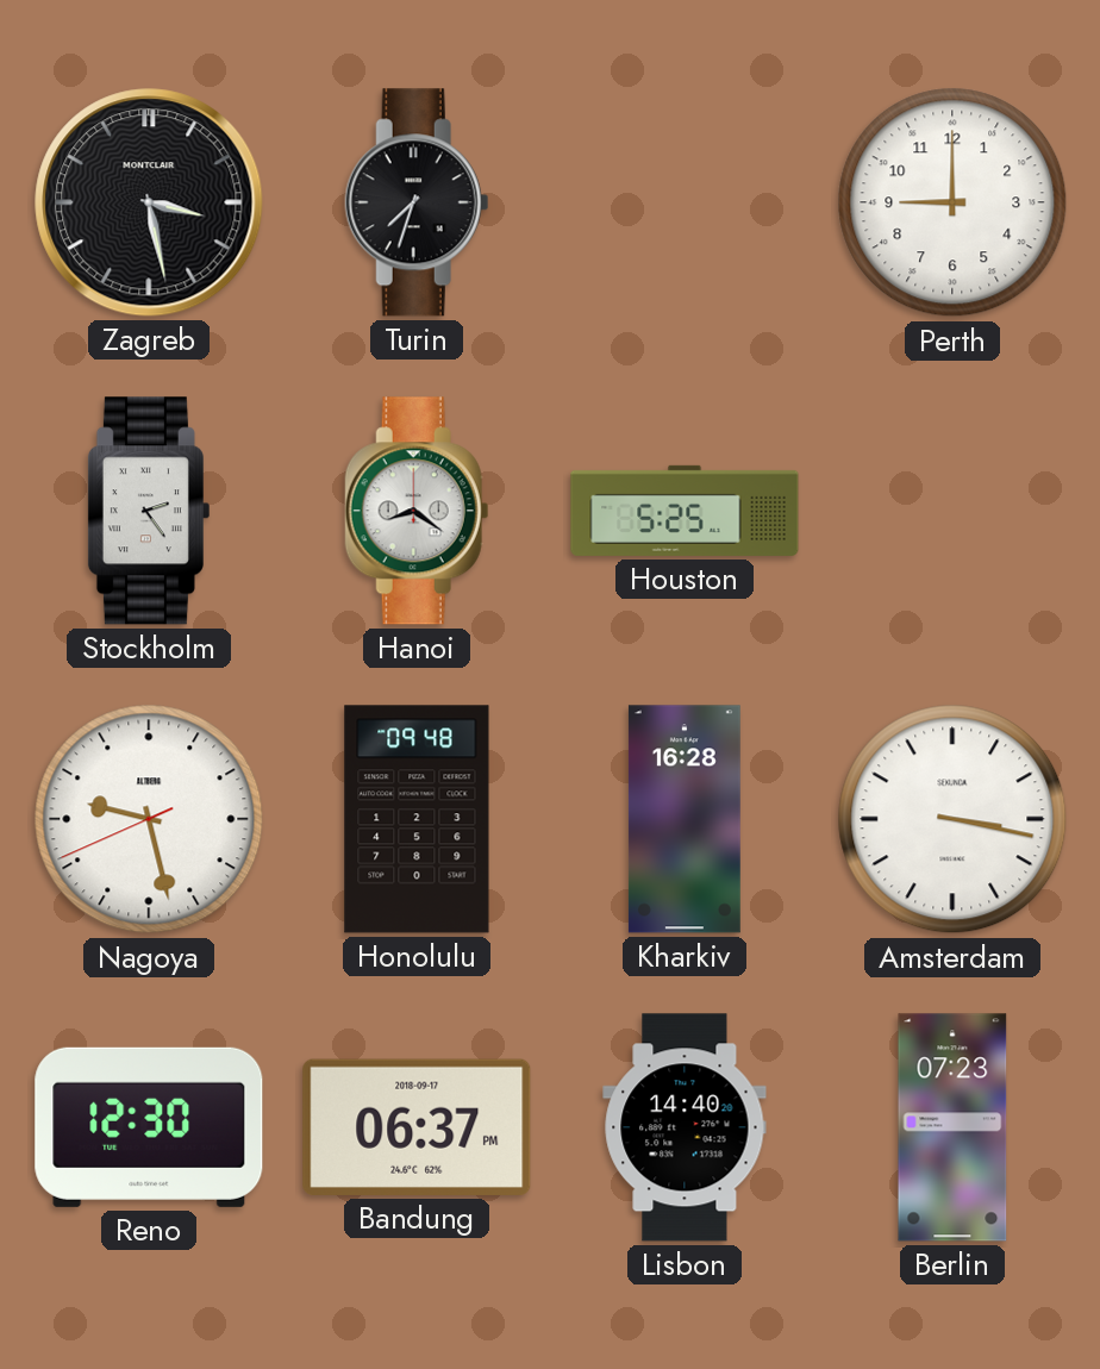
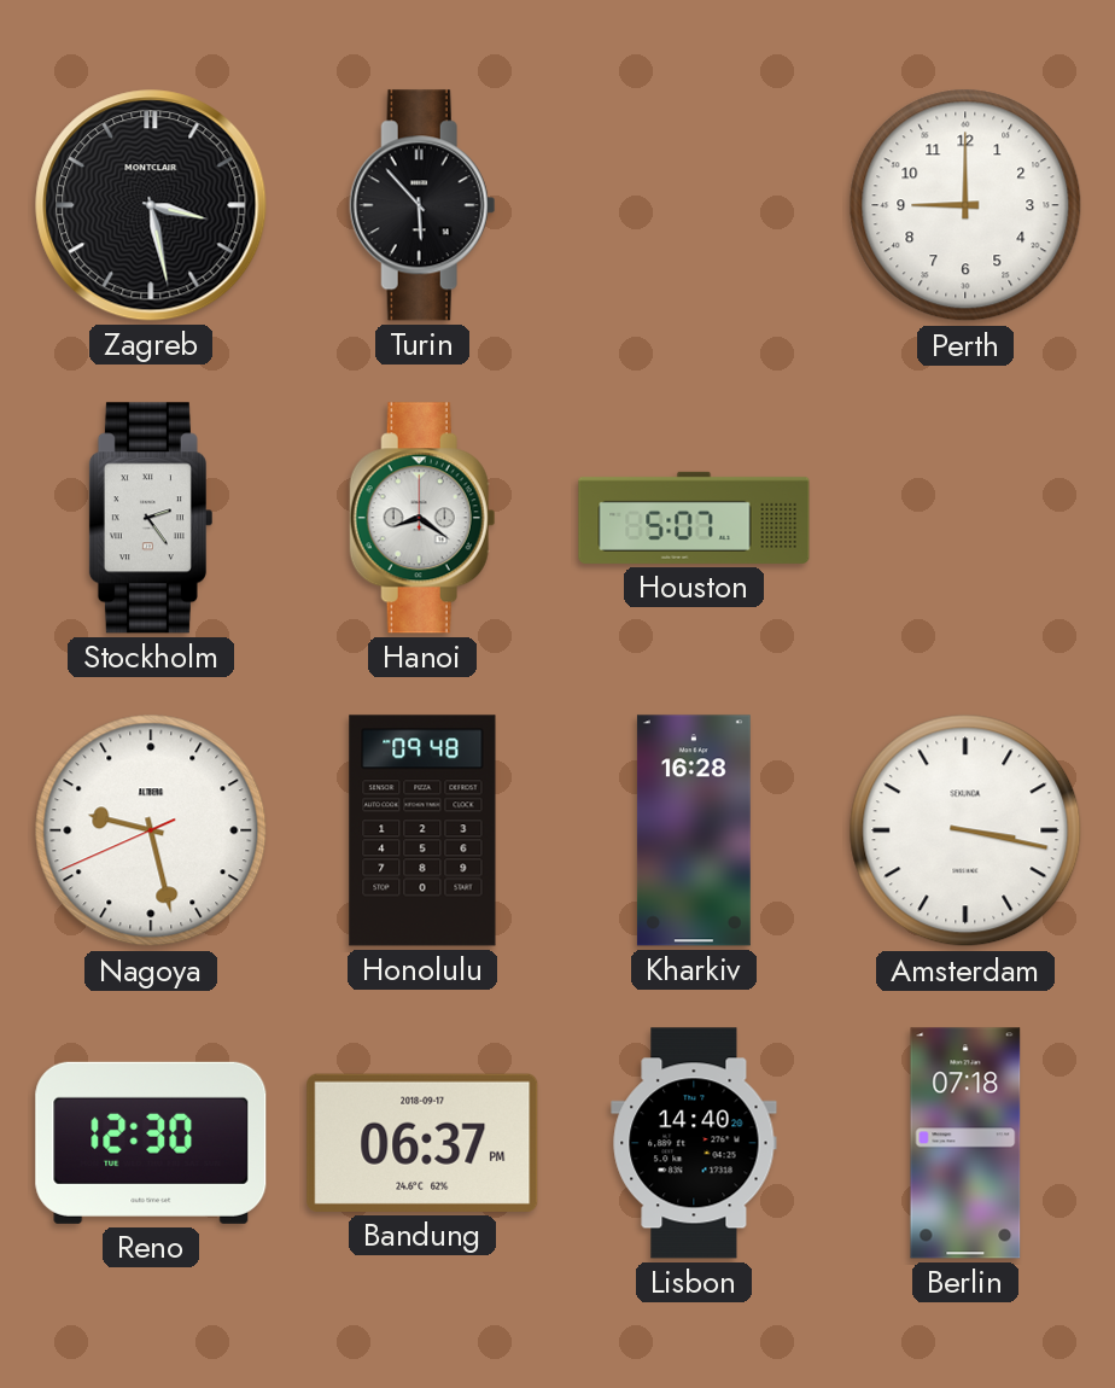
Turin: 7:33 -> 5:53
Houston: 5:25 -> 5:07
Berlin: 07:23 -> 07:18
